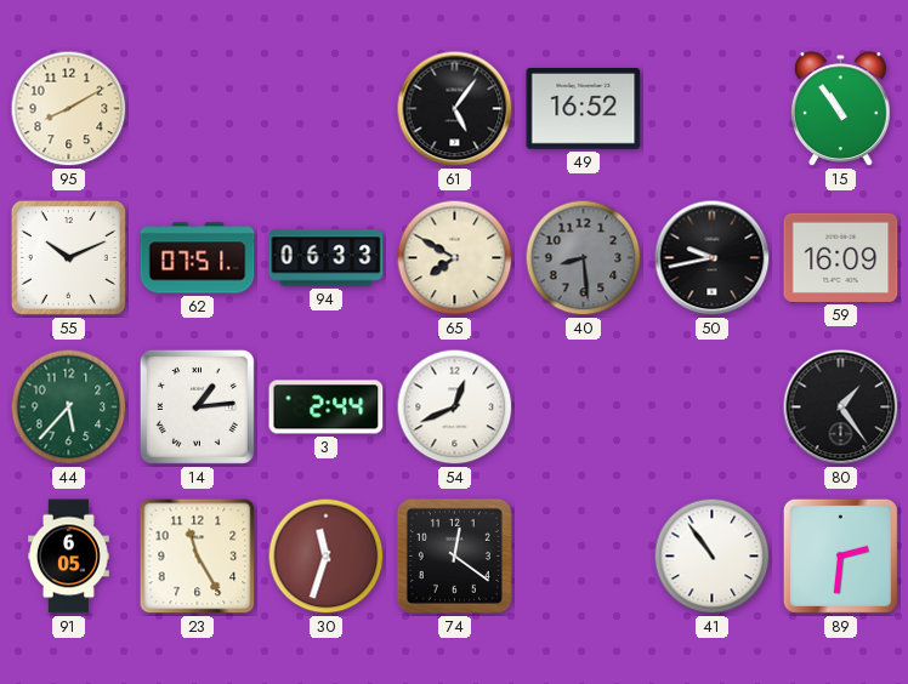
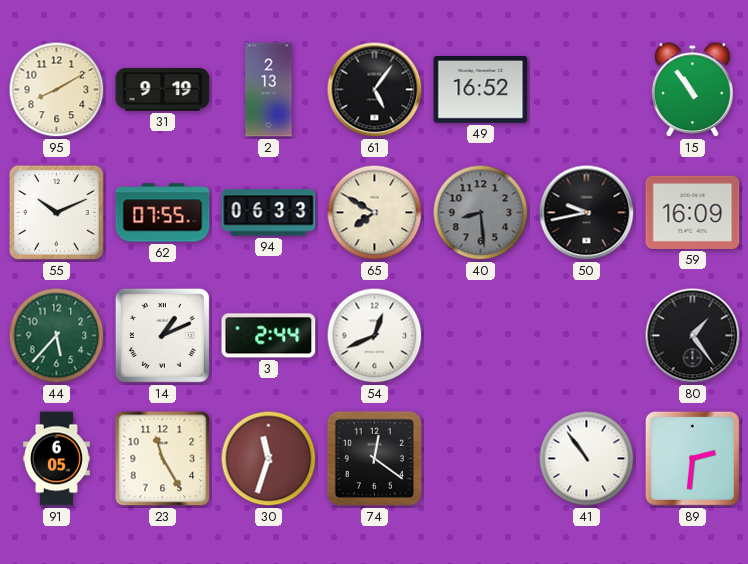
31: none -> 9:19
2: none -> 2:13
62: 07:51 -> 07:55
14: 1:14 -> 1:11
